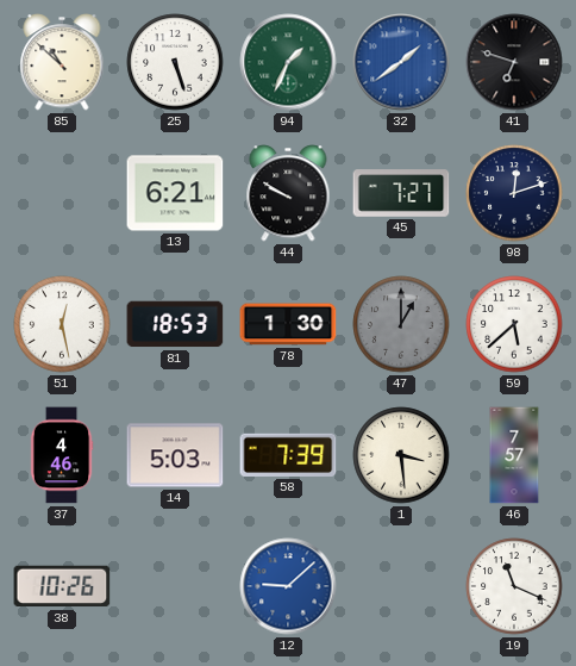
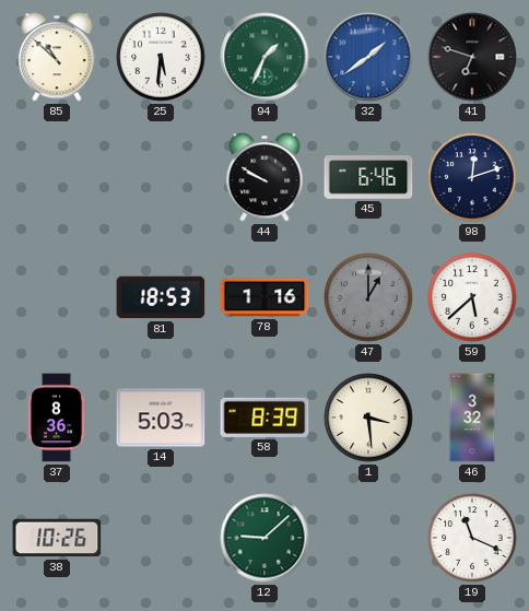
25: 5:27 -> 5:31
13: 6:21 -> none
45: 7:27 -> 6:46
51: 12:28 -> none
78: 1:30 -> 1:16
37: 4:46 -> 8:36
58: 7:39 -> 8:39
46: 7:57 -> 3:32
12 dial: blue -> green
